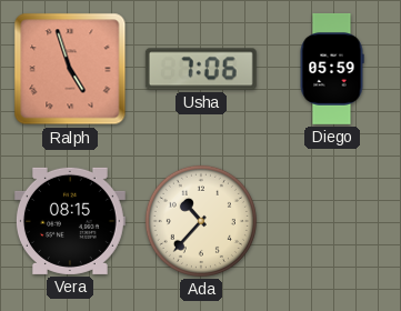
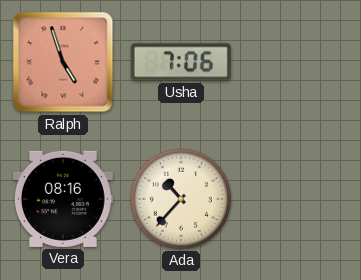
Diego: 05:59 -> none
Vera: 08:15 -> 08:16
